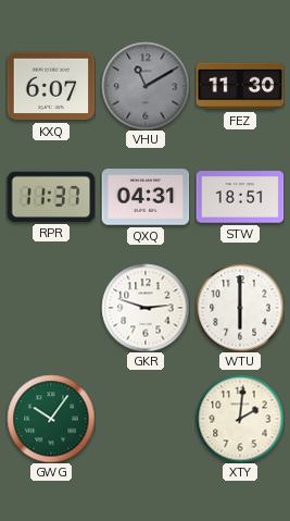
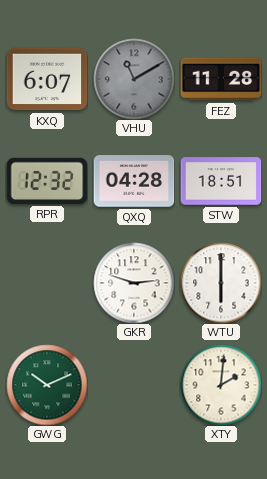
FEZ: 11:30 -> 11:28
RPR: 11:37 -> 12:32
QXQ: 04:31 -> 04:28
GWG: 10:06 -> 10:11
